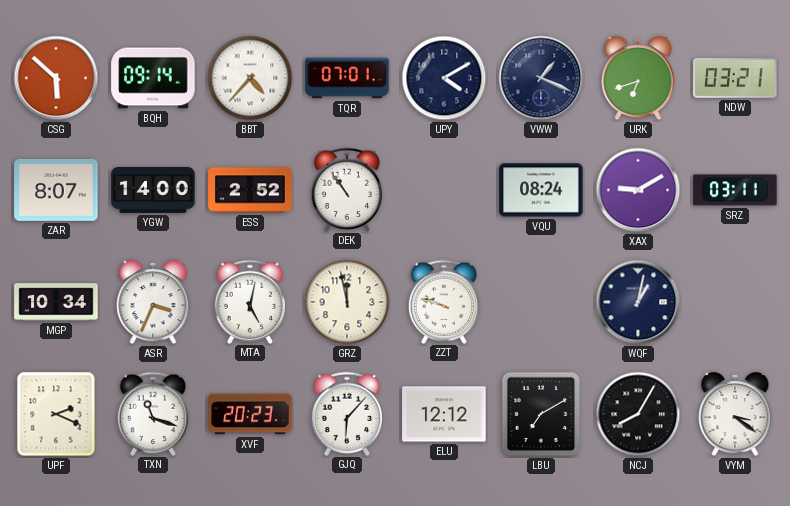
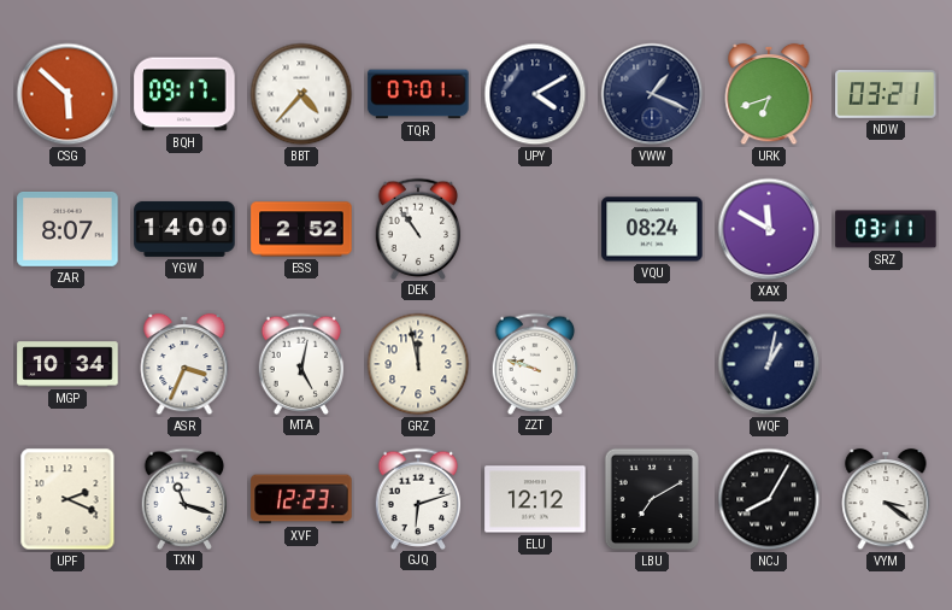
BQH: 09:14 -> 09:17
XAX: 9:10 -> 11:50
XVF: 20:23 -> 12:23
GJQ: 6:07 -> 6:12
